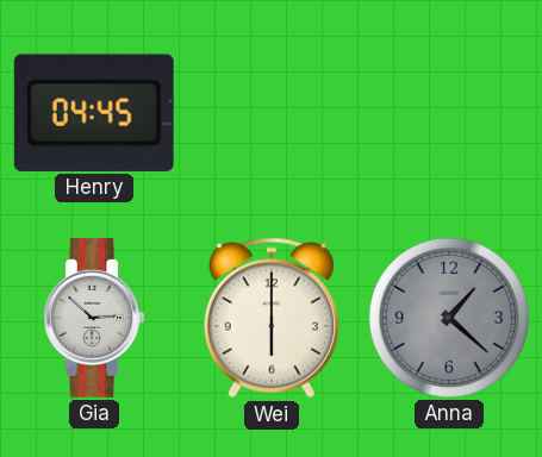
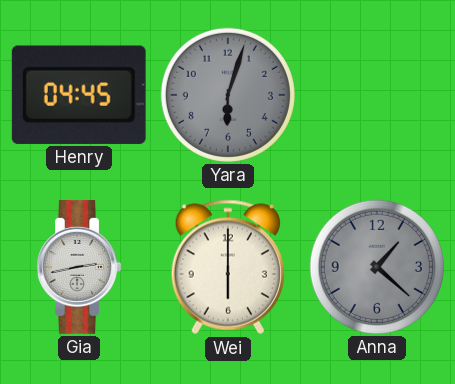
Yara: none -> 6:03
Gia: 2:52 -> 2:43
